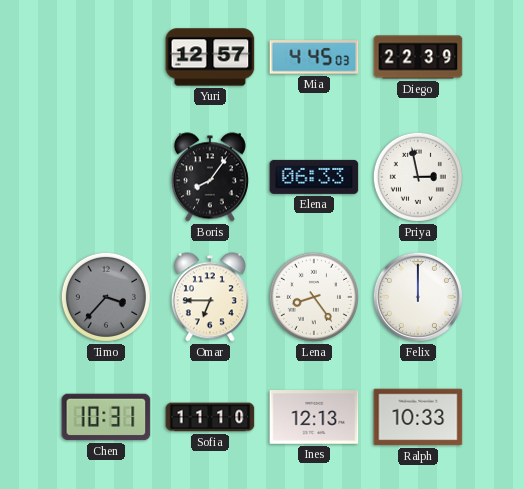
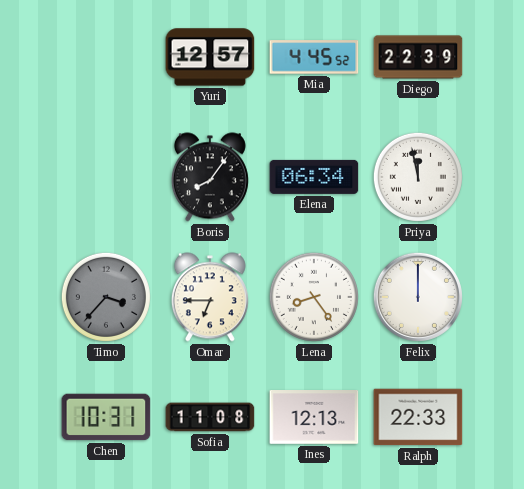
Mia: 4:45:03 -> 4:45:52
Elena: 06:33 -> 06:34
Priya: 2:58 -> 11:58
Sofia: 11:10 -> 11:08
Ralph: 10:33 -> 22:33
